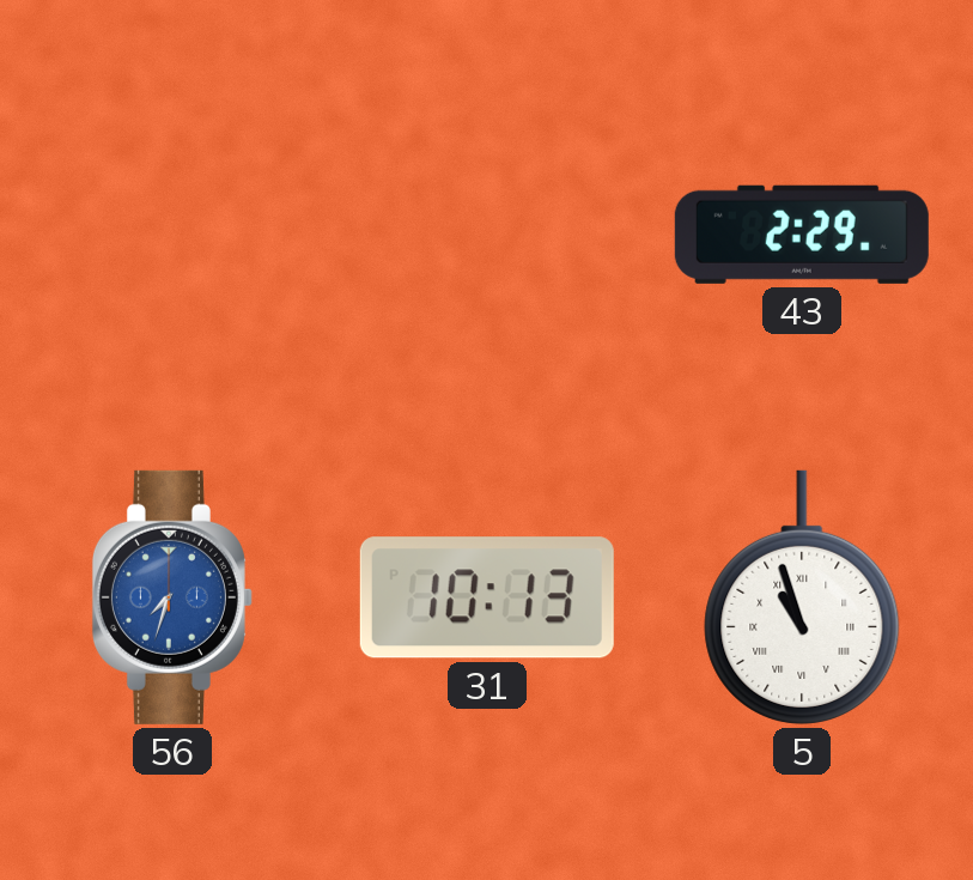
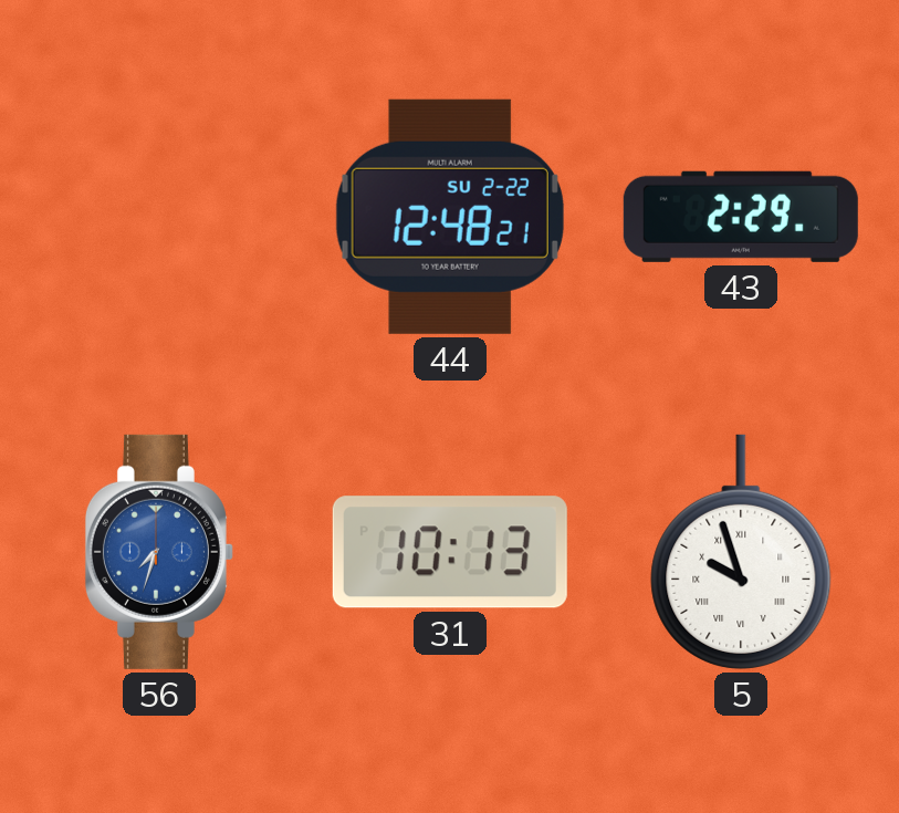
44: none -> 12:48
5: 10:57 -> 9:57
